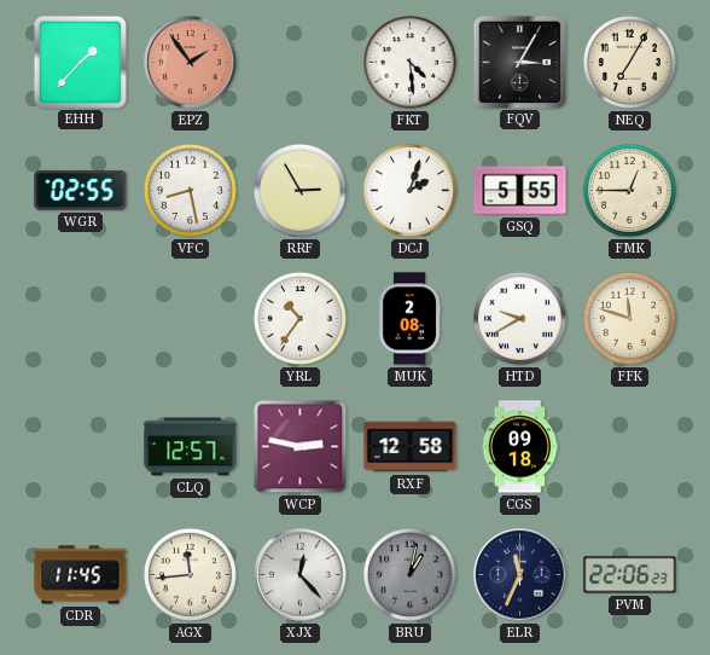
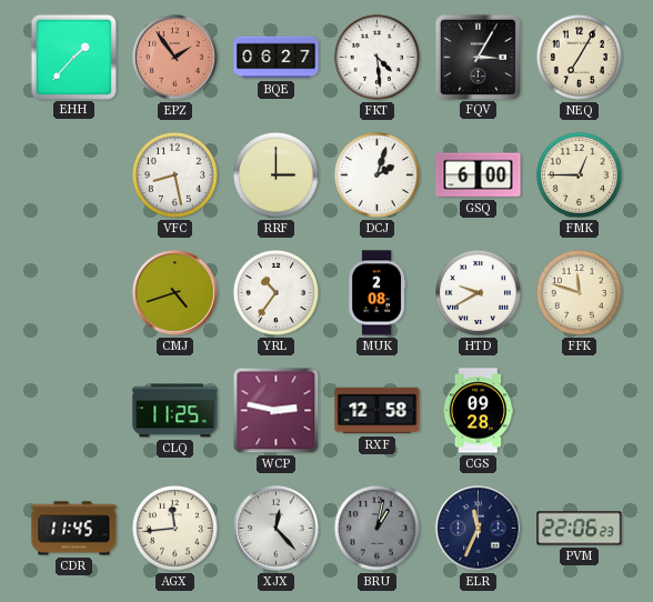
BQE: none -> 06:27
WGR: 02:55 -> none
RRF: 2:55 -> 3:00
GSQ: 5:55 -> 6:00
CMJ: none -> 4:42
CLQ: 12:57 -> 11:25
CGS: 09:18 -> 09:28
